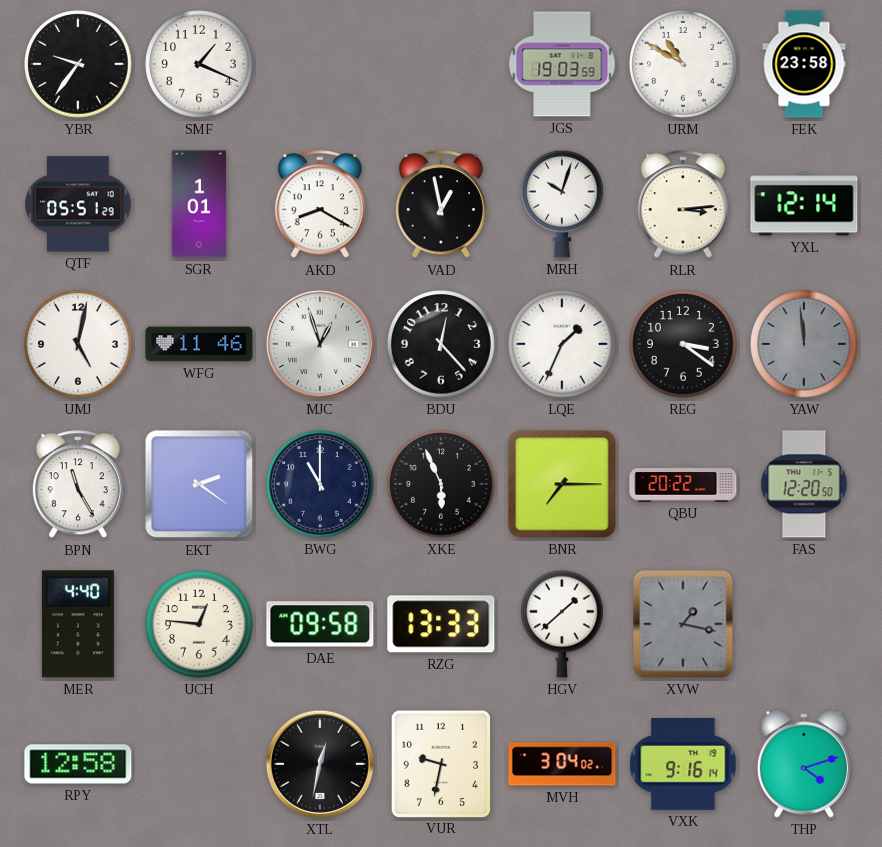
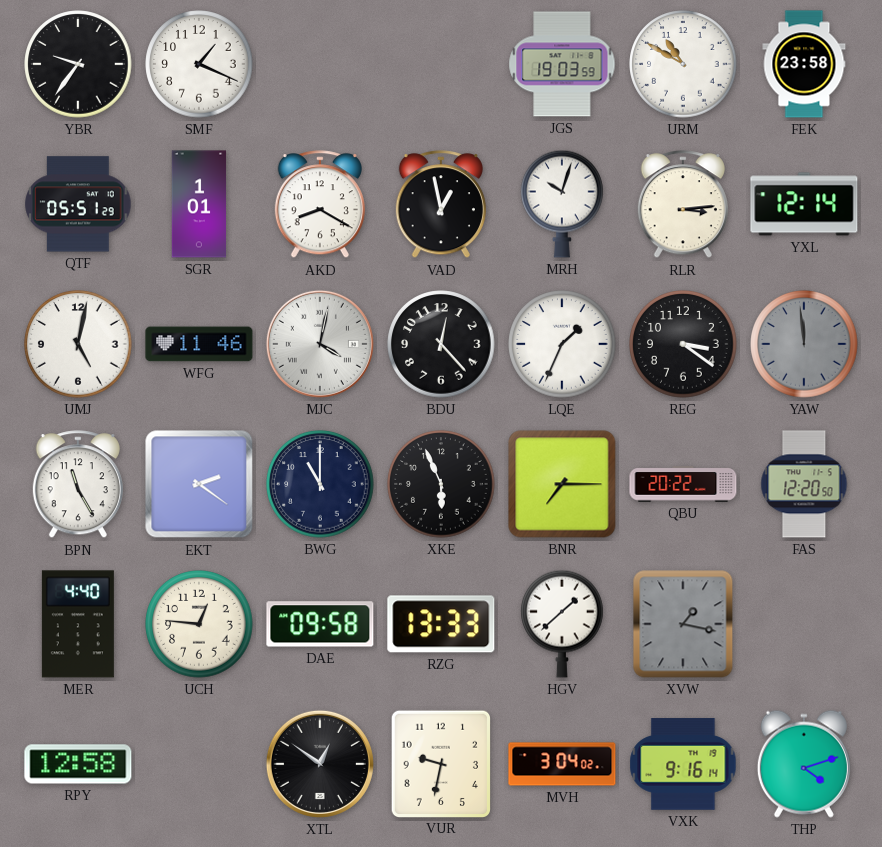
MJC: 12:57 -> 4:02
XTL: 12:32 -> 12:51
